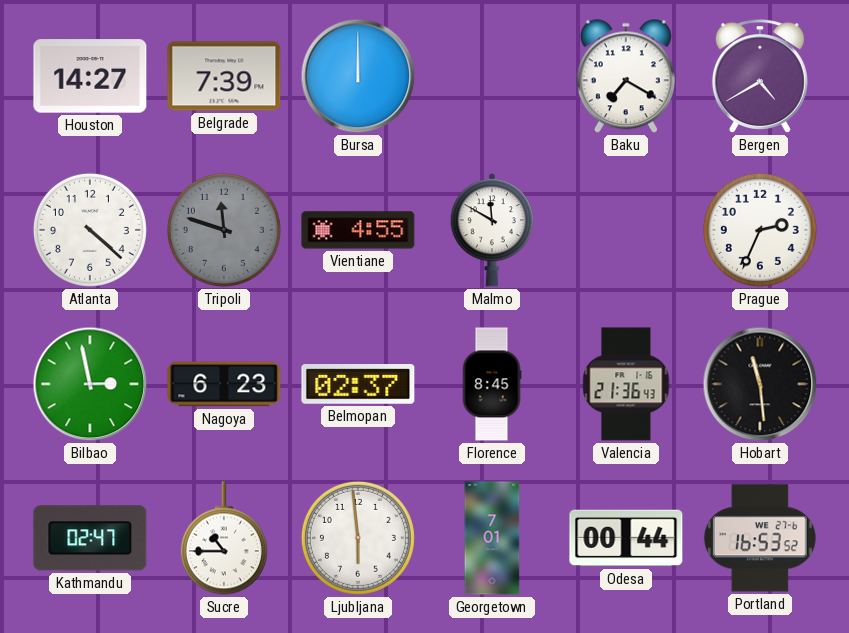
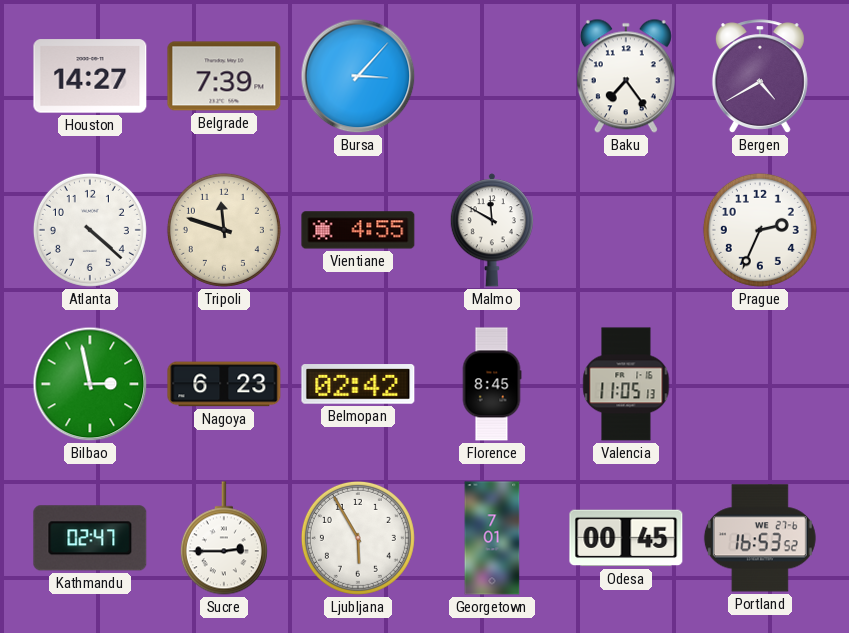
Bursa: 12:00 -> 3:07
Baku: 7:20 -> 7:24
Tripoli dial: grey -> cream
Belmopan: 02:37 -> 02:42
Valencia: 21:36 -> 11:05
Hobart: 11:29 -> none
Sucre: 10:45 -> 2:45
Ljubljana: 5:59 -> 5:55
Odesa: 00:44 -> 00:45
